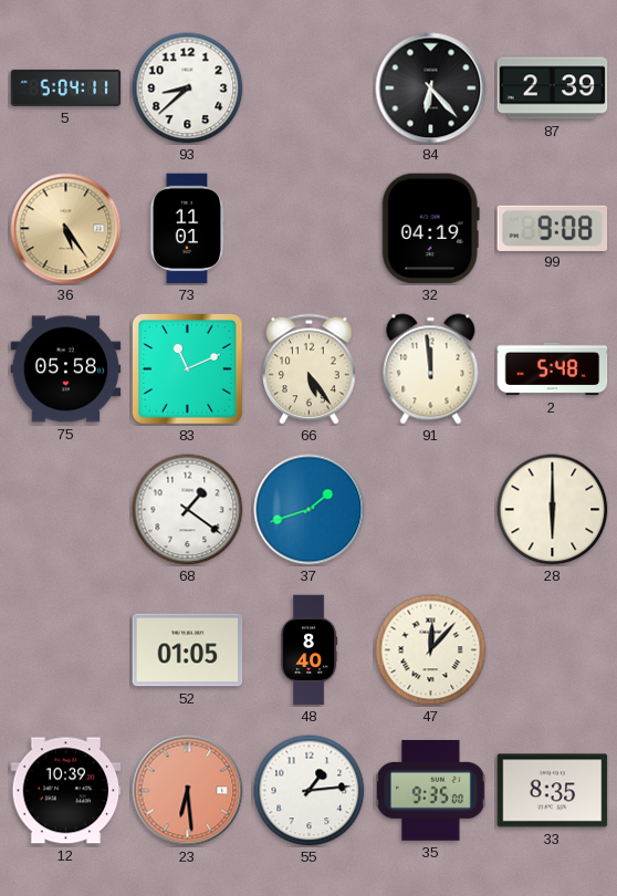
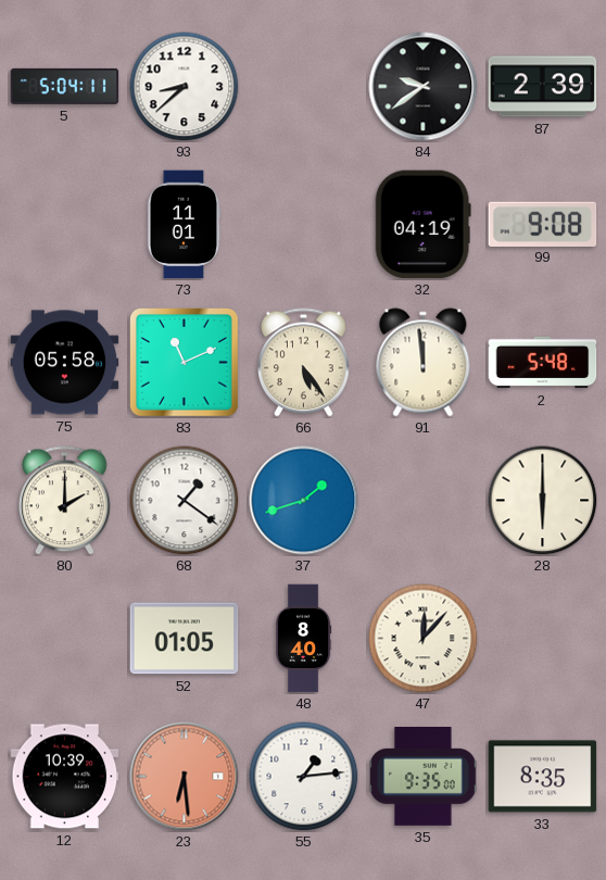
84: 6:23 -> 9:39
36: 5:24 -> none
80: none -> 2:00
